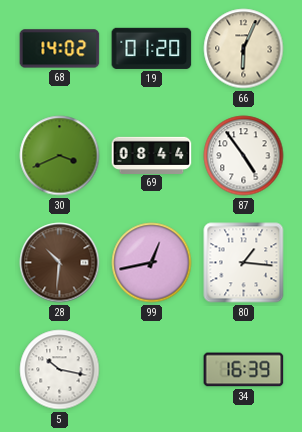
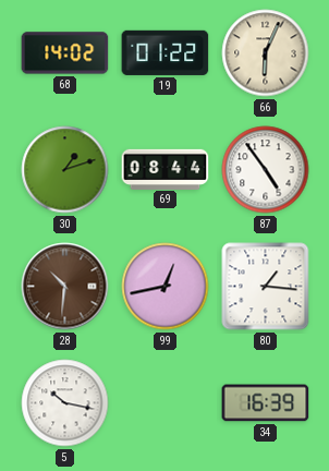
19: 01:20 -> 01:22
30: 3:41 -> 1:12
